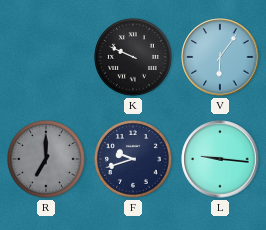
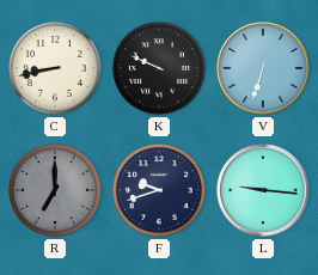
C: none -> 8:43
V: 6:06 -> 6:33
